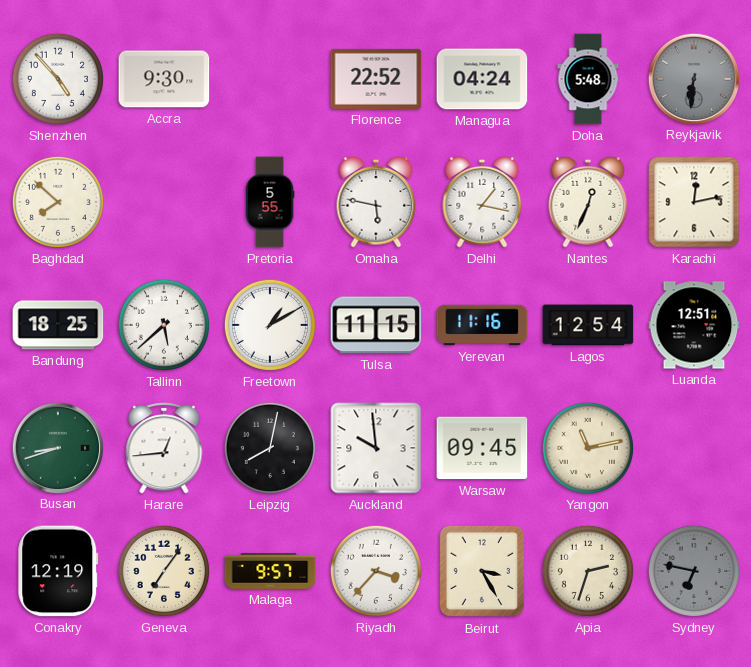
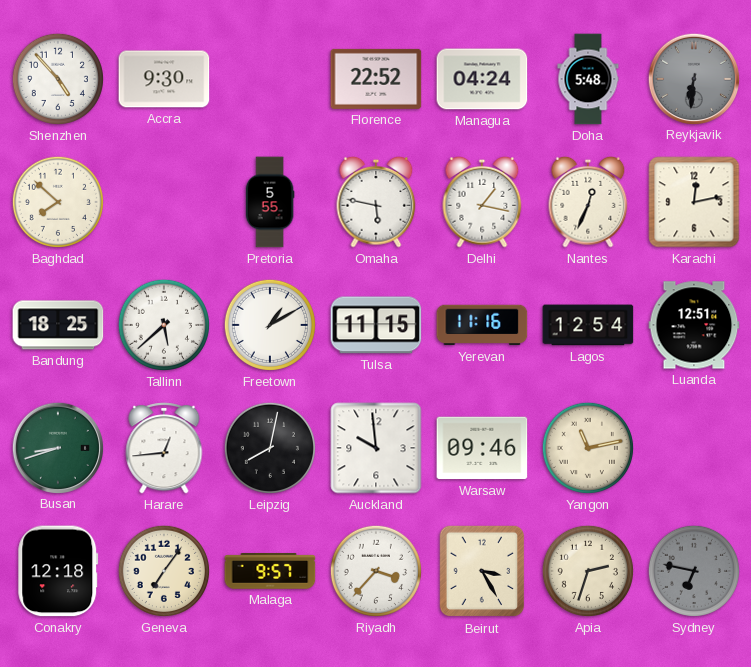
Warsaw: 09:45 -> 09:46
Conakry: 12:19 -> 12:18
